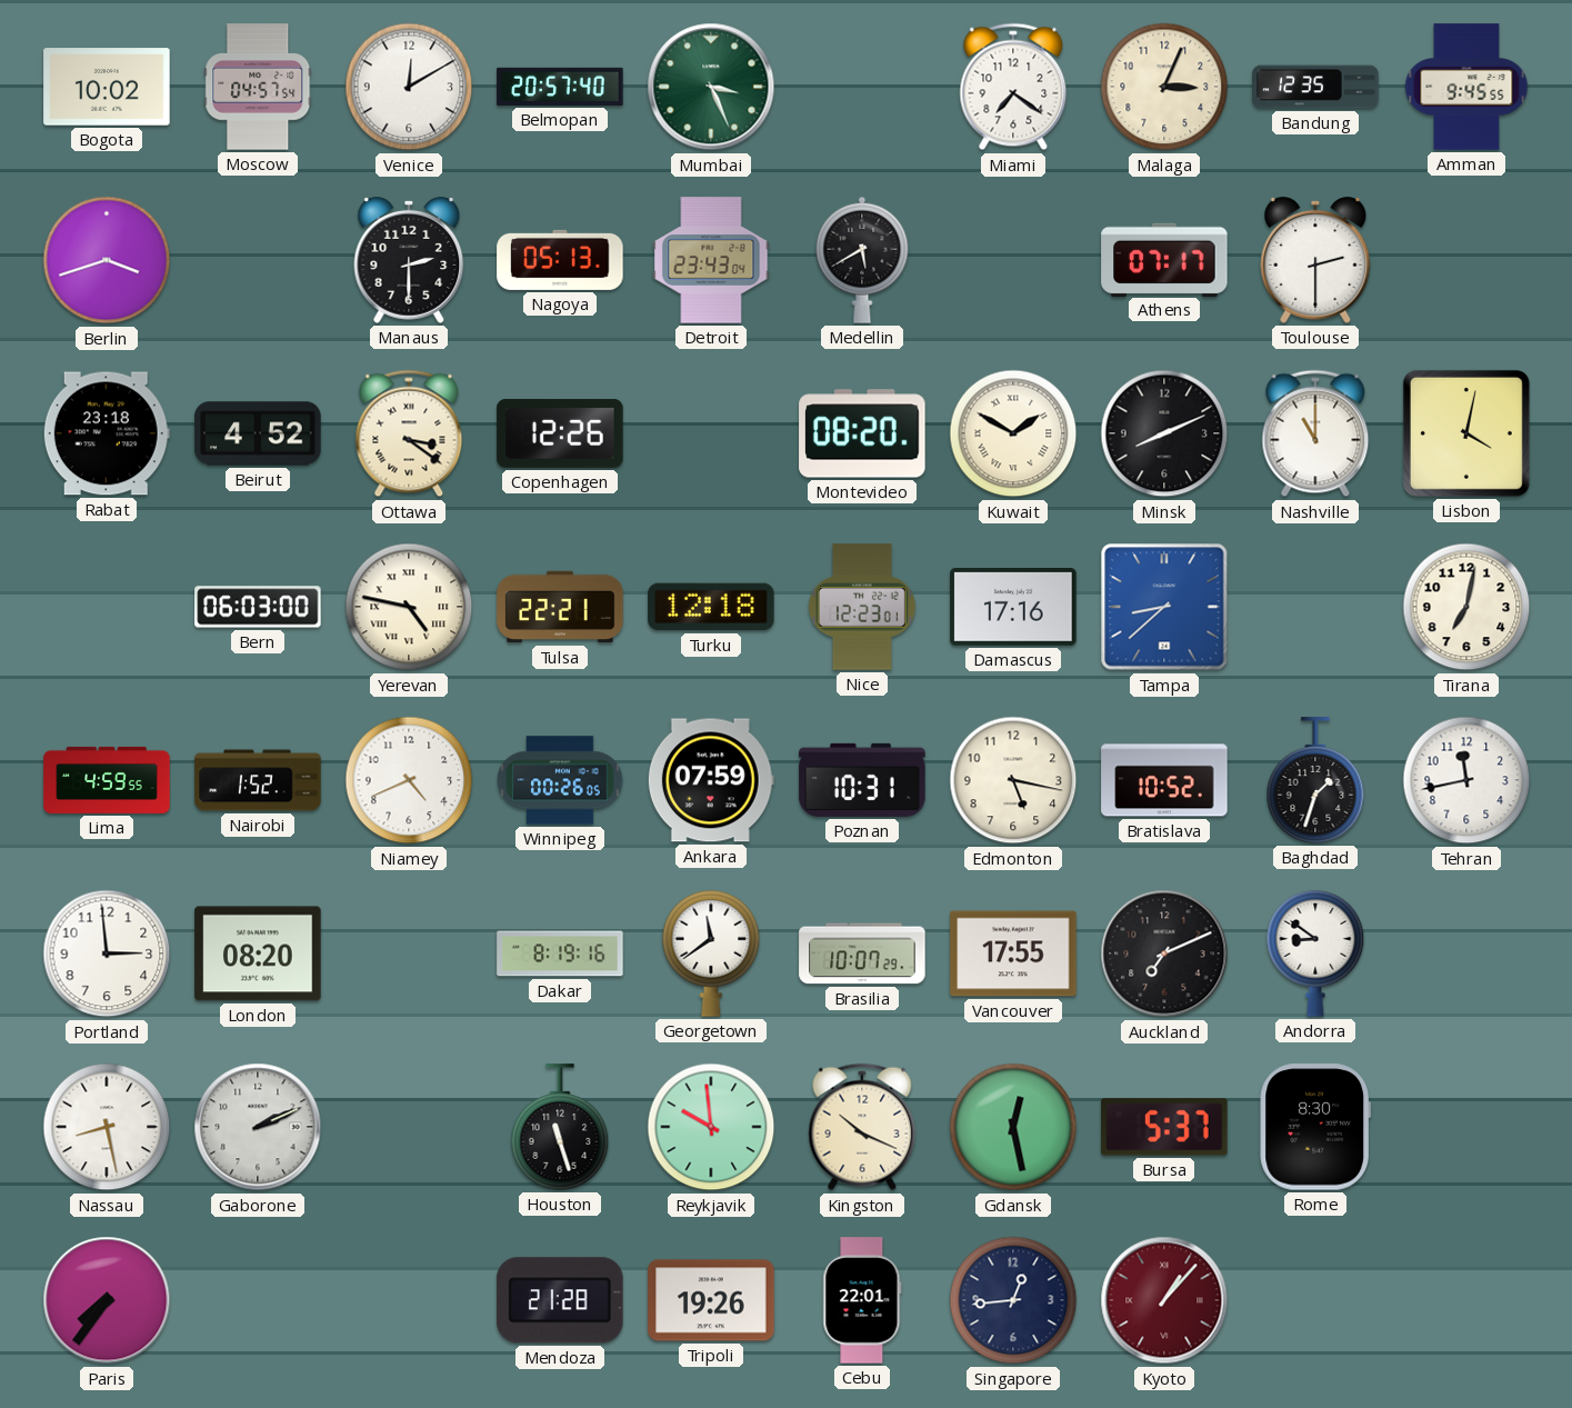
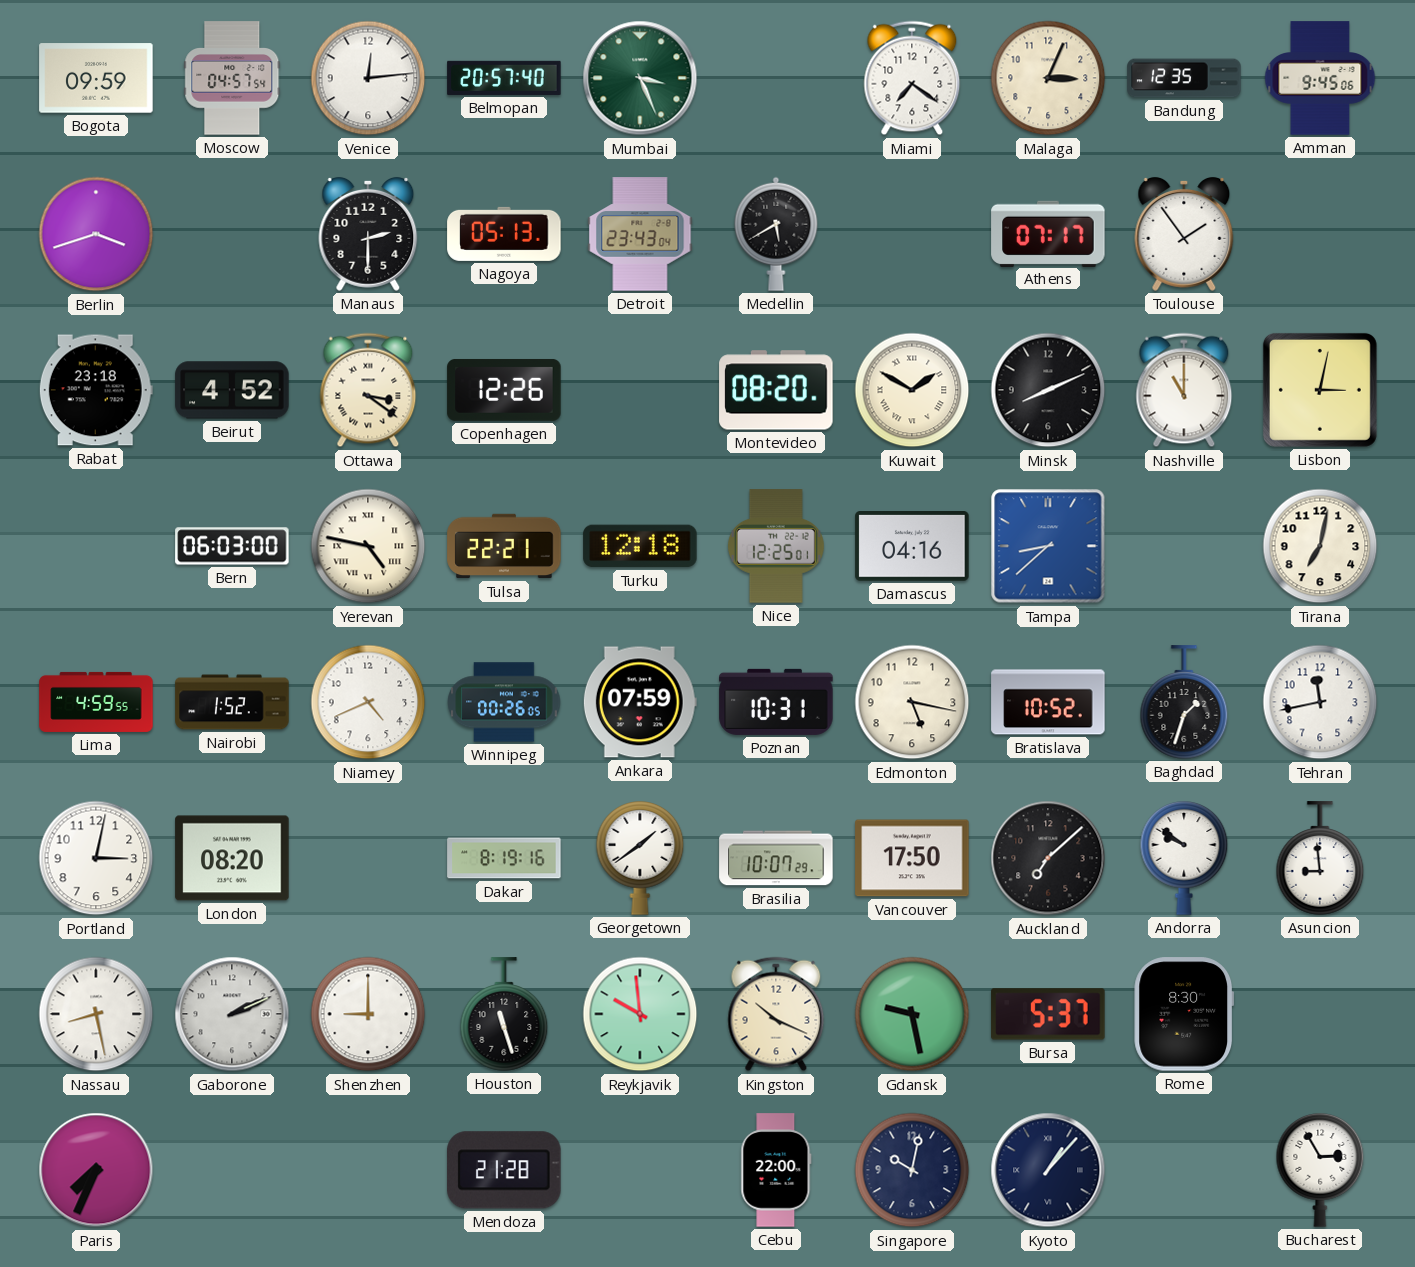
Bogota: 10:02 -> 09:59
Venice: 12:10 -> 12:14
Amman: 9:45:55 -> 9:45:06
Toulouse: 2:30 -> 1:54
Lisbon: 4:02 -> 3:02
Nice: 12:23 -> 12:25
Damascus: 17:16 -> 04:16
Portland: 2:59 -> 3:02
Georgetown: 11:39 -> 1:39
Vancouver: 17:55 -> 17:50
Auckland: 7:11 -> 7:08
Andorra: 8:51 -> 9:51
Asuncion: none -> 8:59
Shenzhen: none -> 9:00
Gdansk: 12:28 -> 9:28
Paris: 7:36 -> 7:34
Tripoli: 19:26 -> none
Cebu: 22:01 -> 22:00
Singapore: 12:44 -> 10:02
Kyoto dial: burgundy -> navy
Bucharest: none -> 2:55
